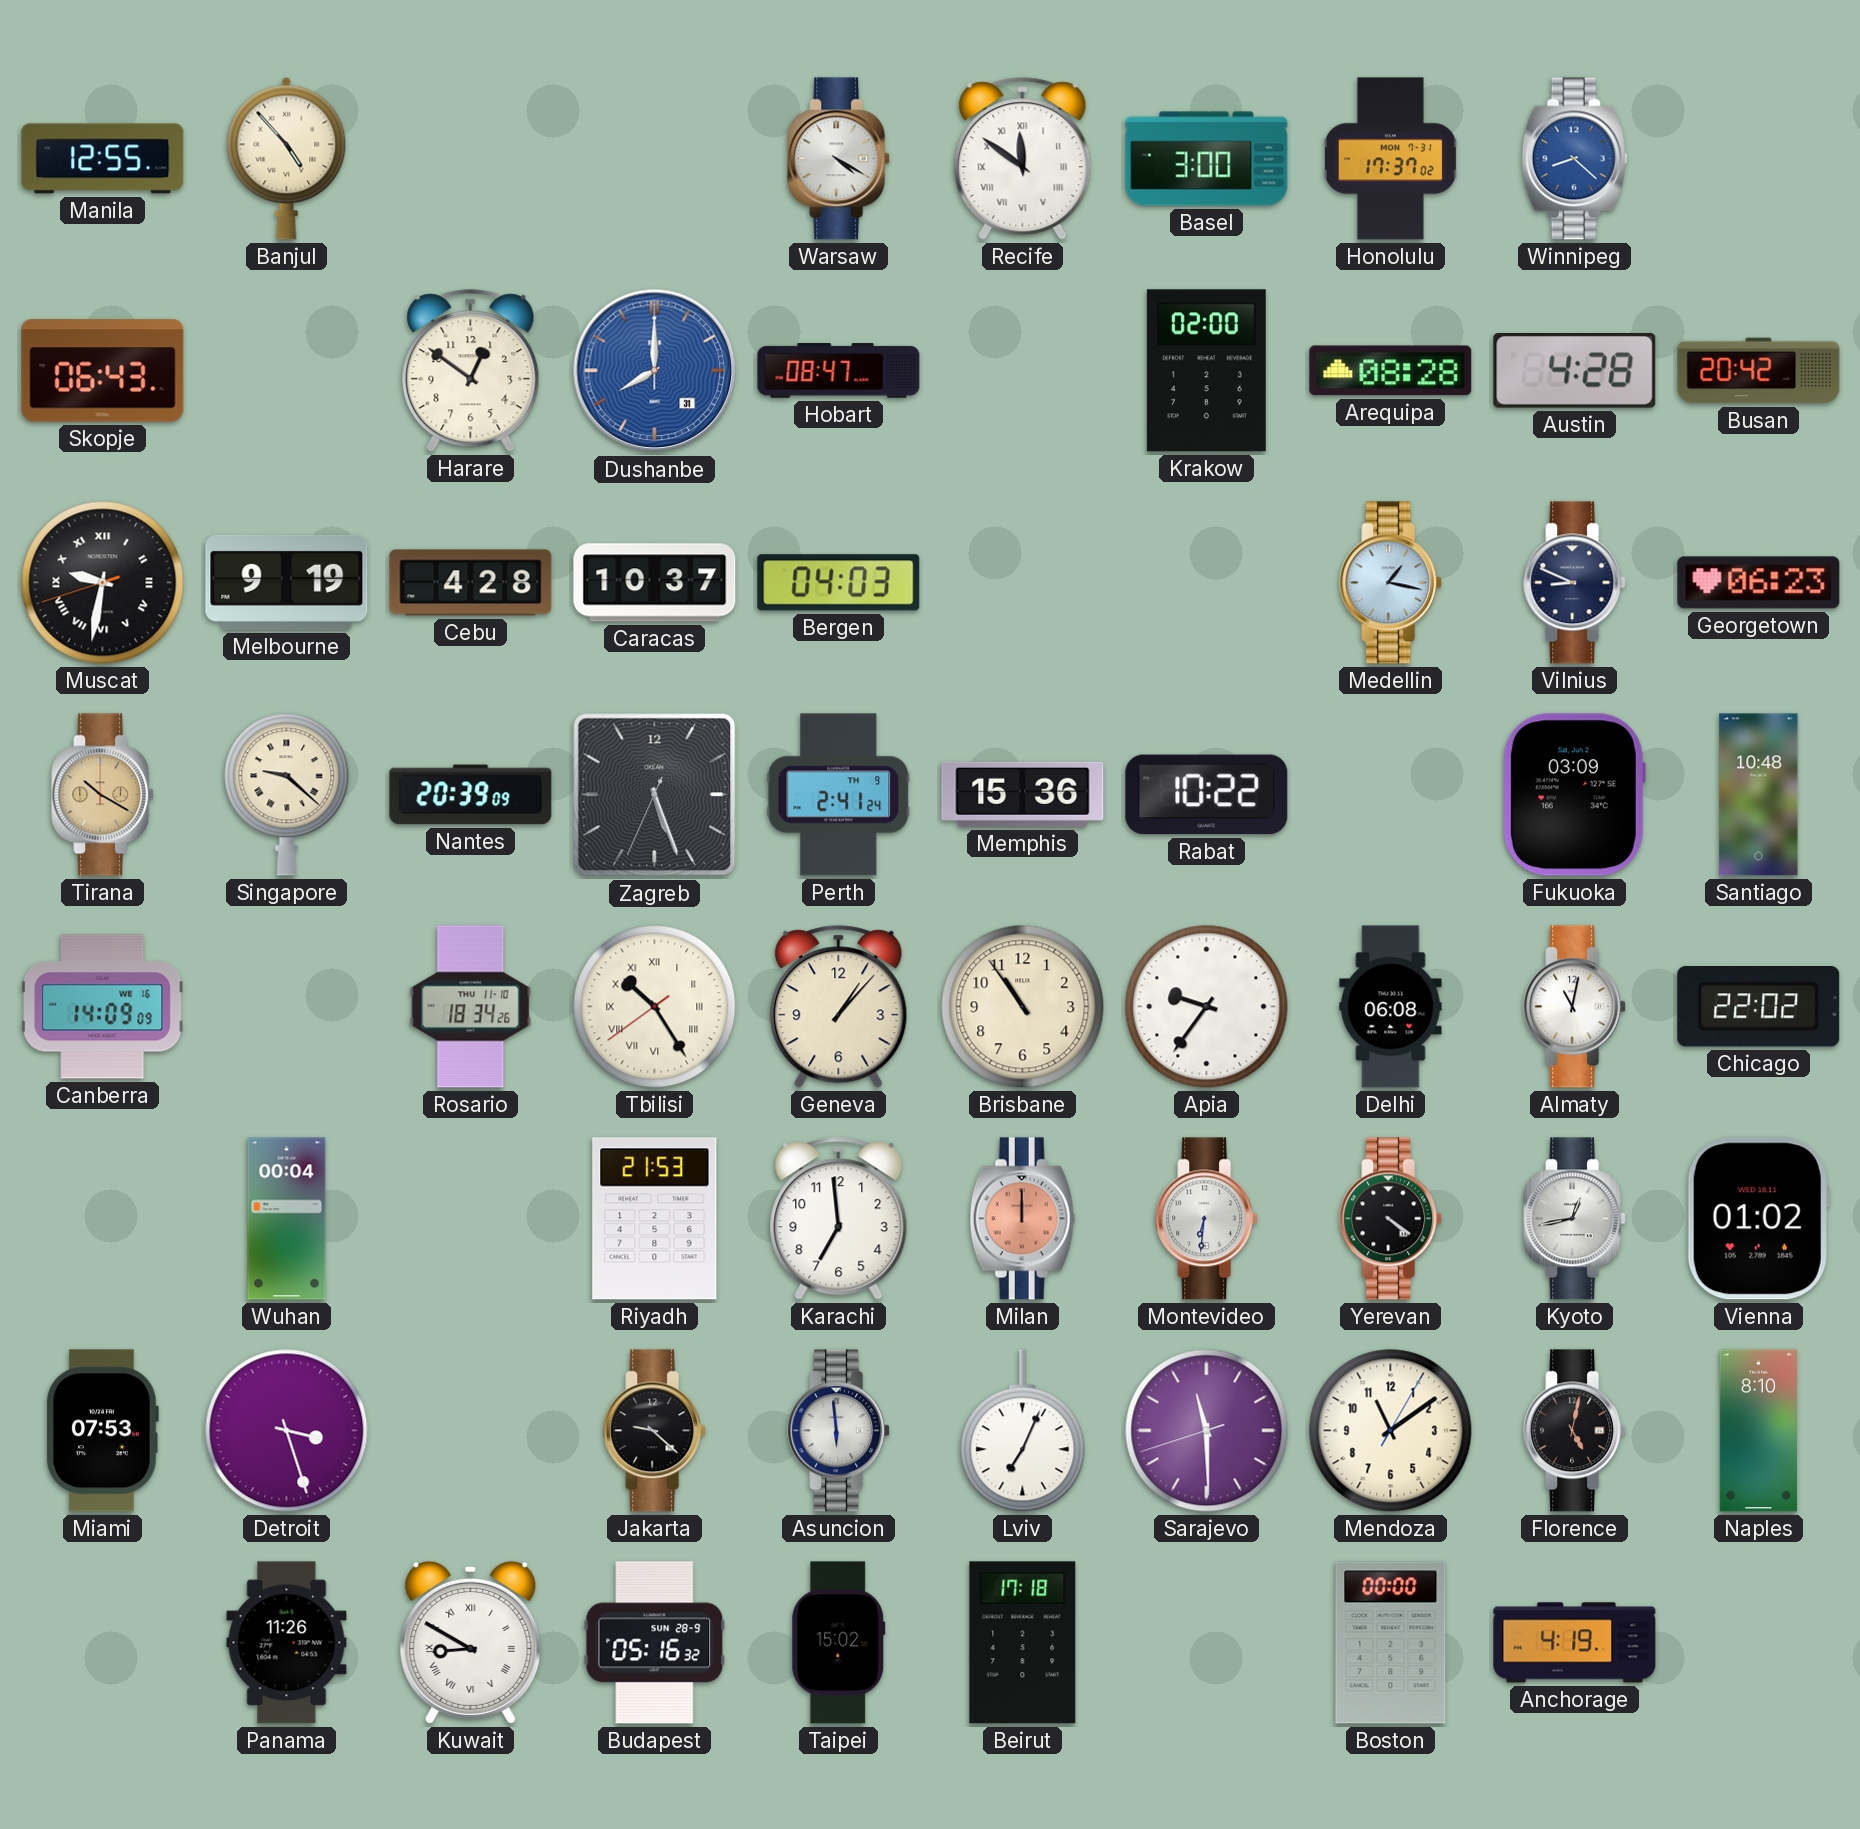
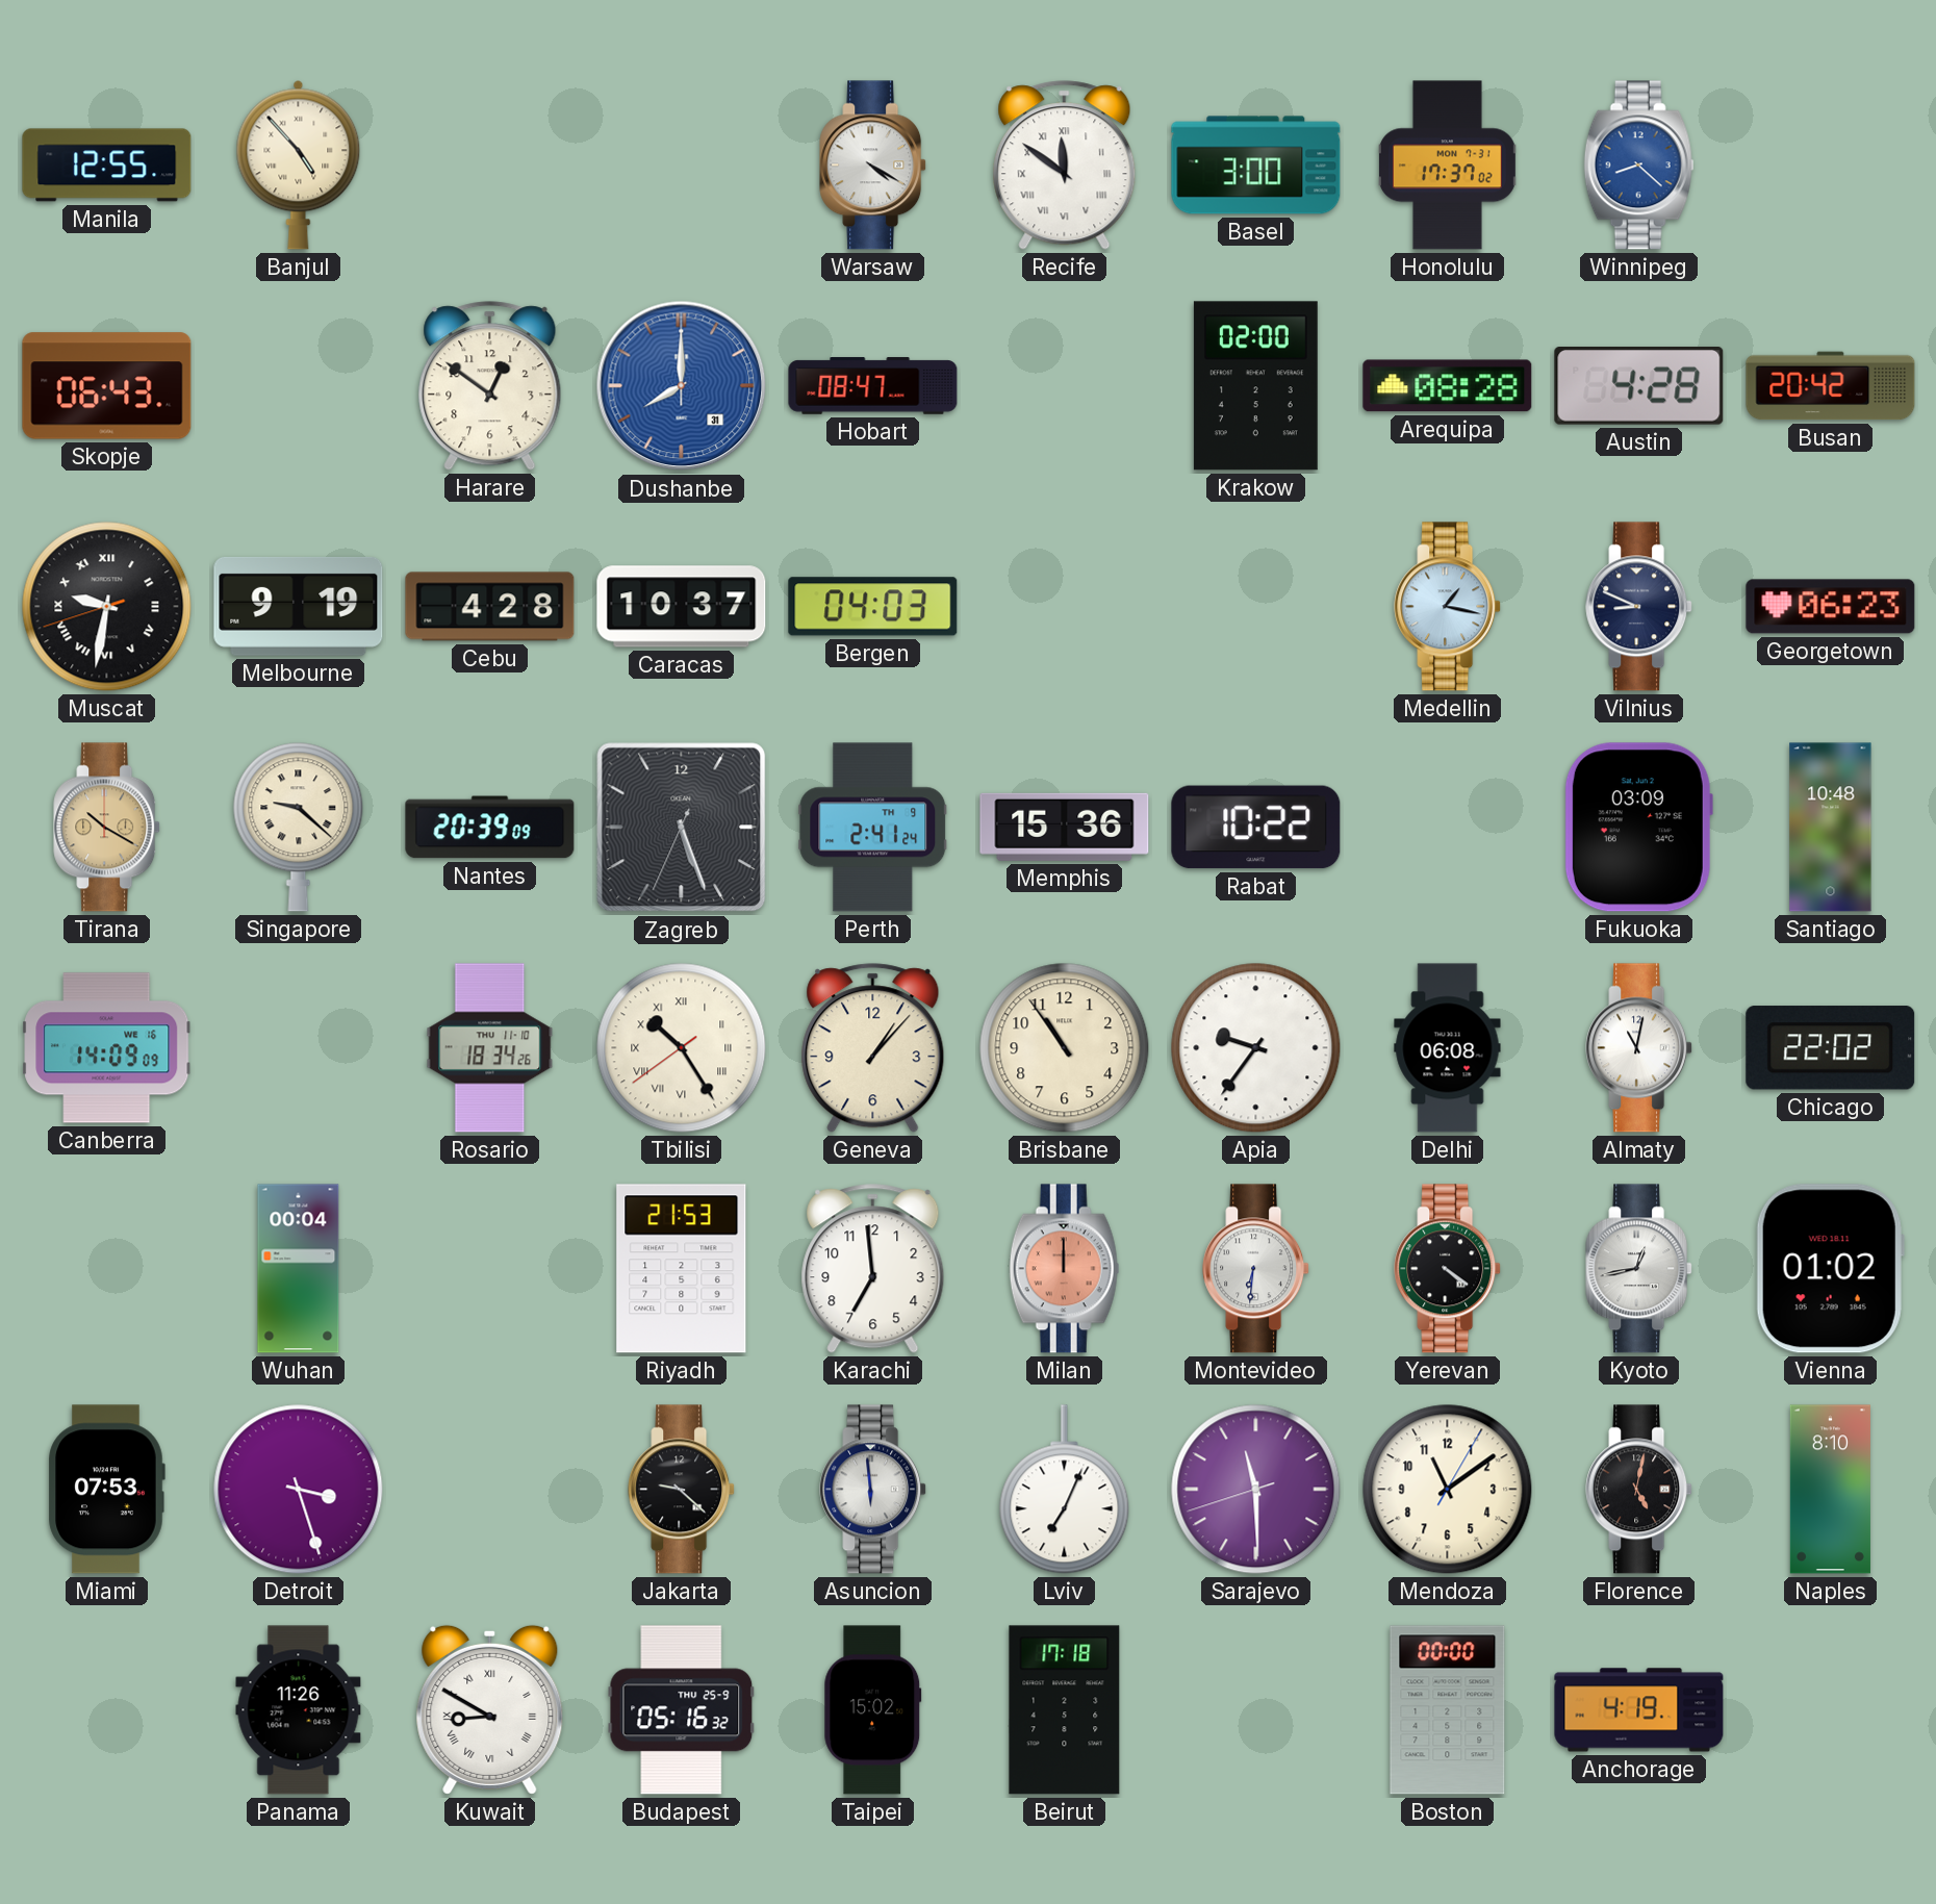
Budapest date: SUN 28-9 -> THU 25-9
